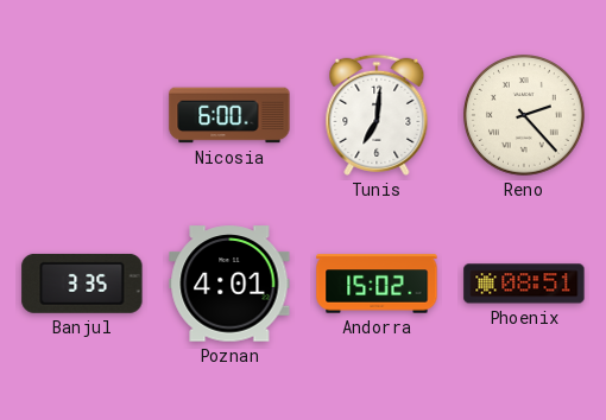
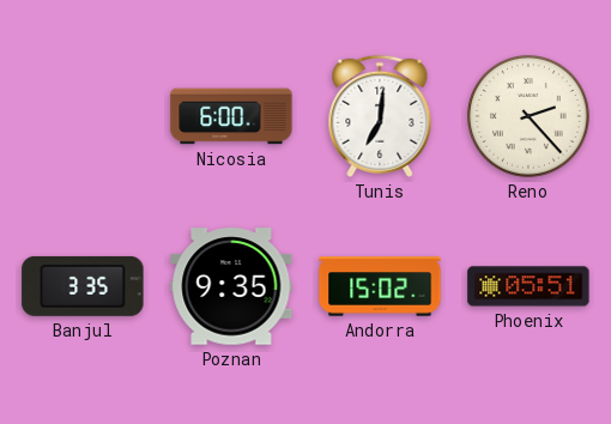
Poznan: 4:01 -> 9:35
Phoenix: 08:51 -> 05:51
